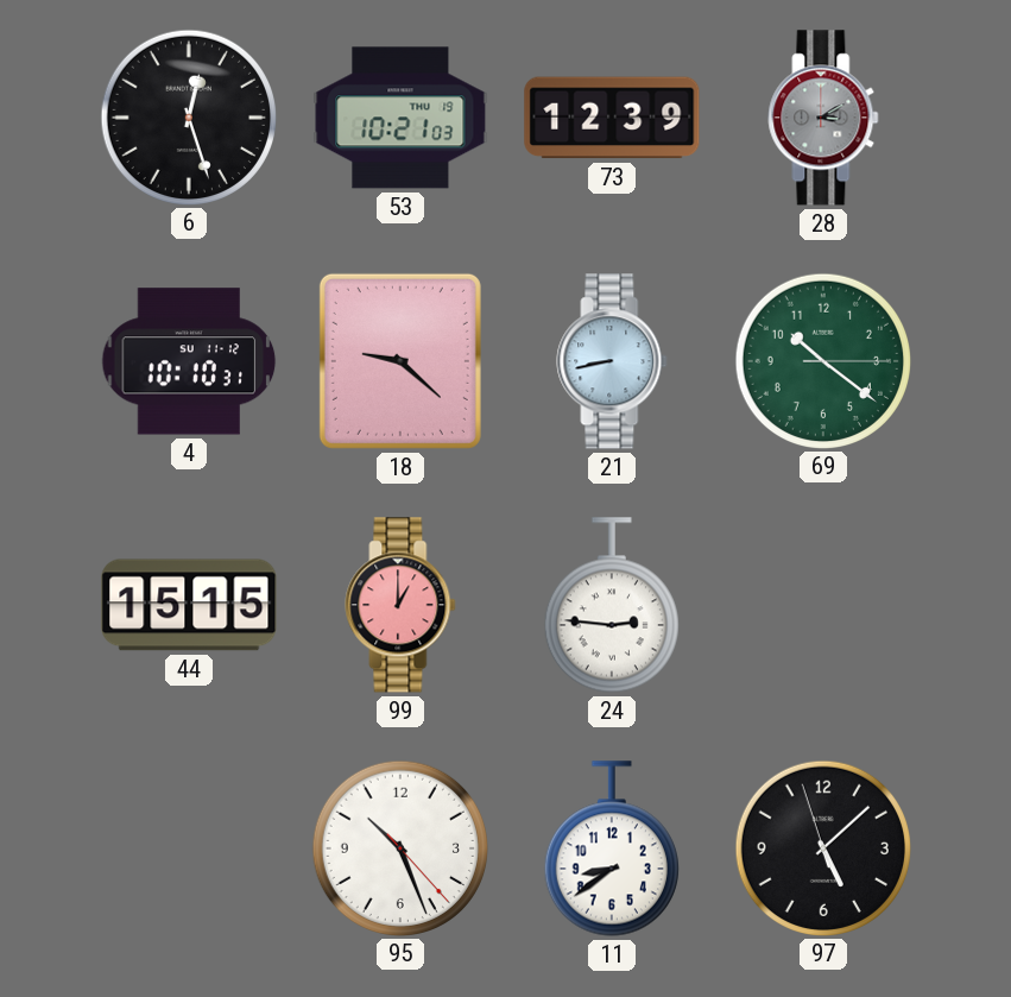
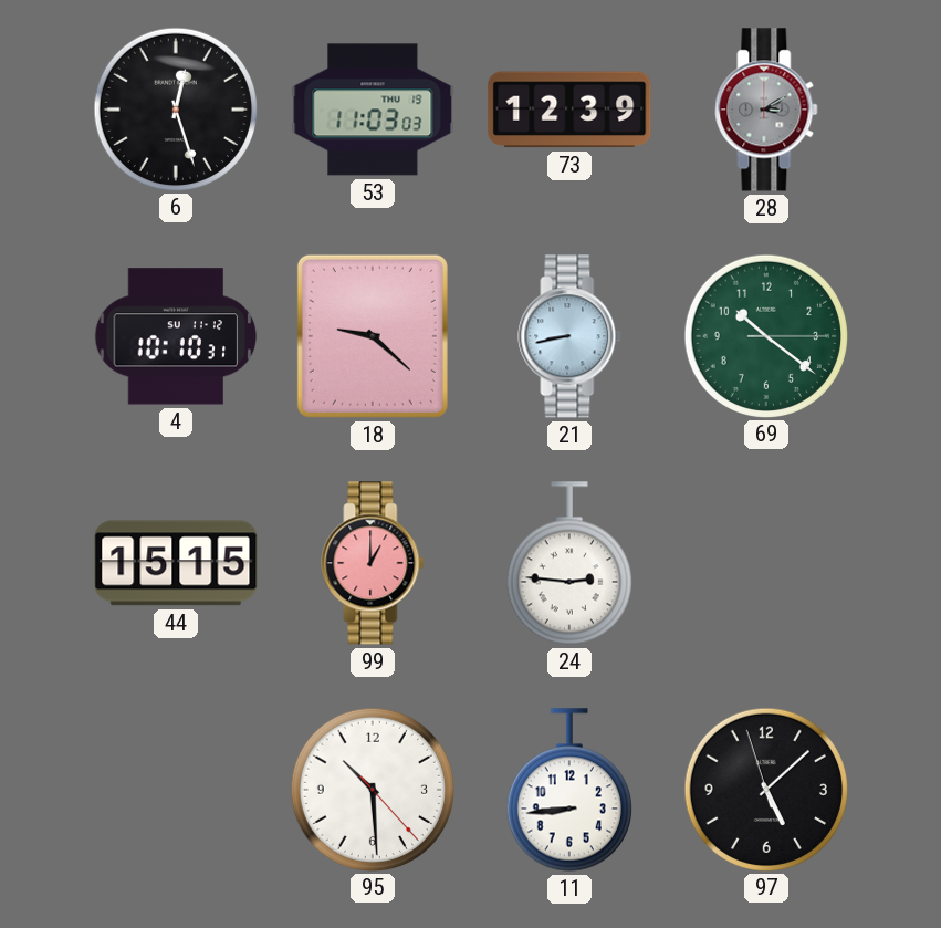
53: 10:21 -> 11:03
95: 10:26 -> 10:29
11: 8:39 -> 8:44
